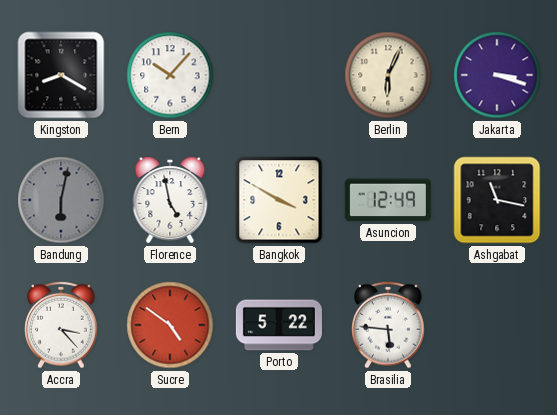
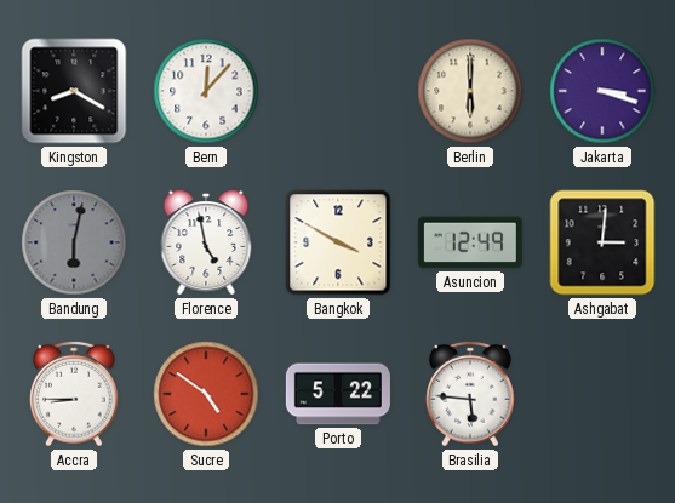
Bern: 10:07 -> 12:07
Berlin: 6:04 -> 6:00
Ashgabat: 11:17 -> 3:01
Accra: 3:23 -> 8:45
